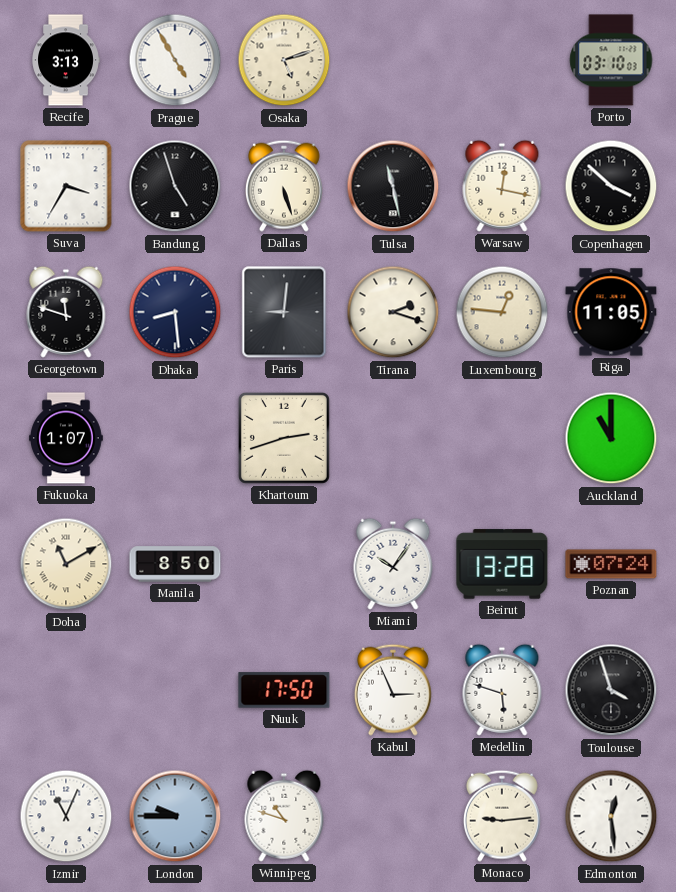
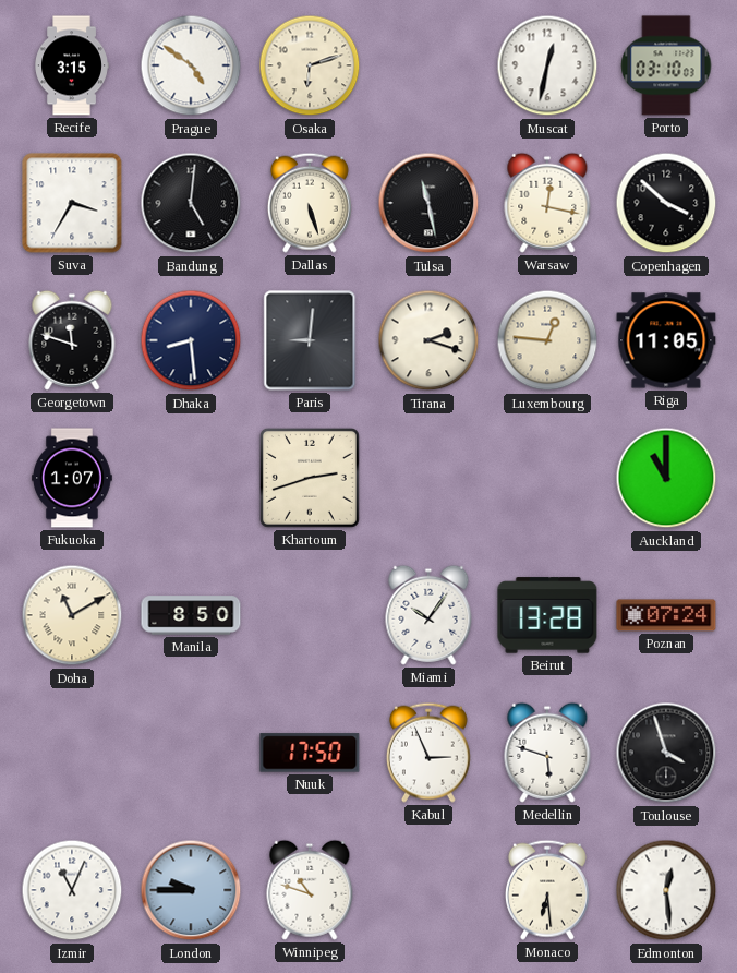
Recife: 3:13 -> 3:15
Prague: 4:55 -> 4:51
Osaka: 5:12 -> 6:12
Muscat: none -> 12:32
Bandung: 4:57 -> 5:01
Monaco: 9:14 -> 6:29
